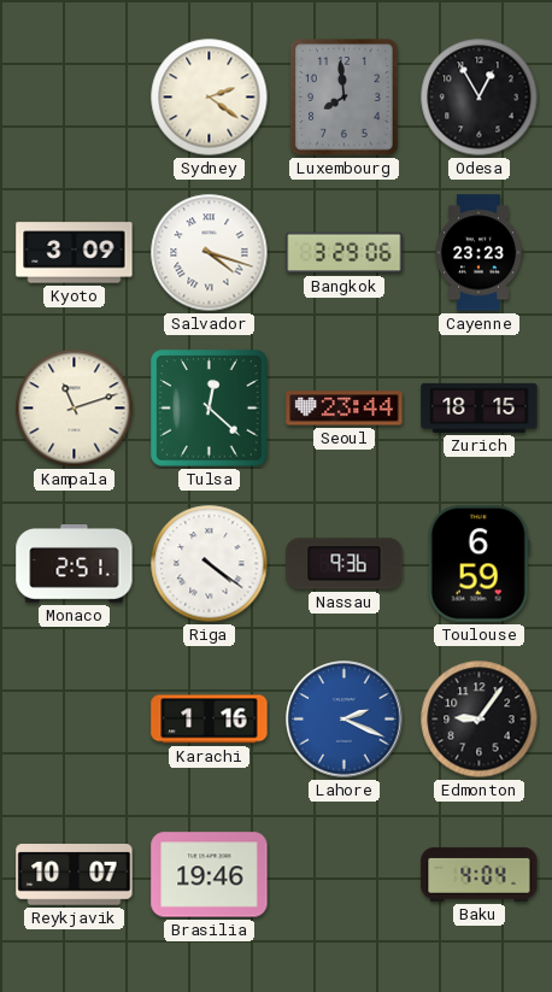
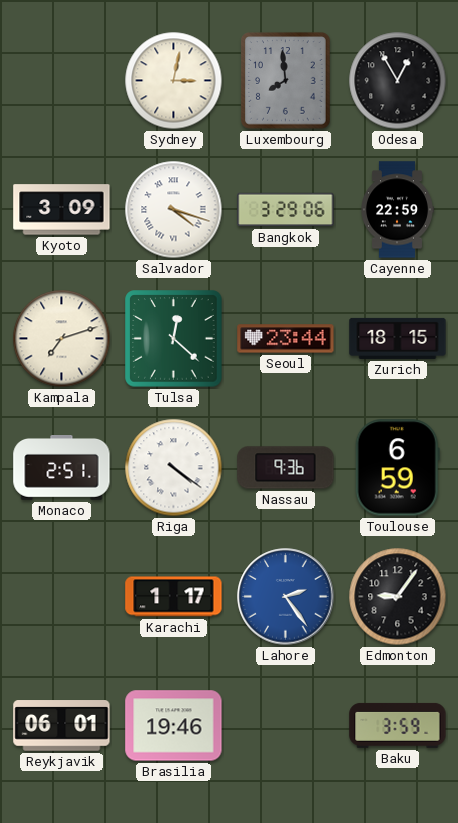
Sydney: 2:21 -> 3:02
Cayenne: 23:23 -> 22:59
Kampala: 11:12 -> 7:12
Karachi: 1:16 -> 1:17
Lahore: 2:19 -> 2:24
Reykjavik: 10:07 -> 06:01
Baku: 4:04 -> 3:59
